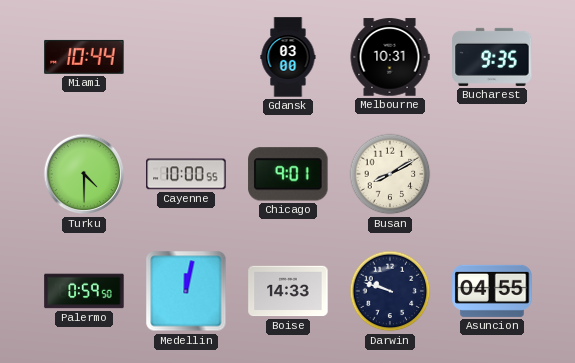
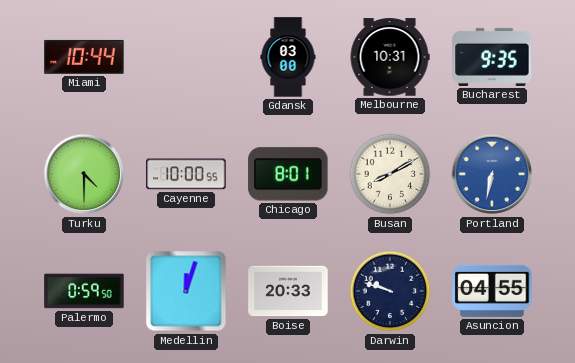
Chicago: 9:01 -> 8:01
Portland: none -> 6:32
Medellin: 12:02 -> 12:03
Boise: 14:33 -> 20:33
